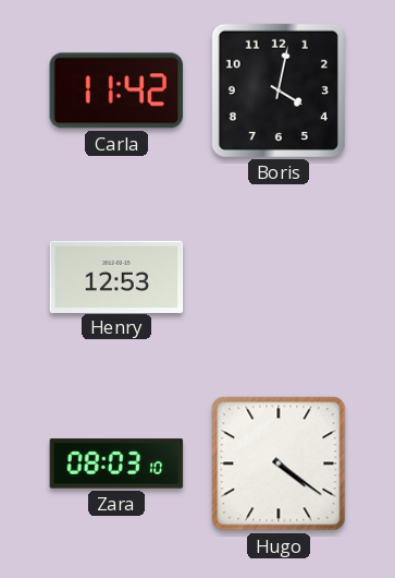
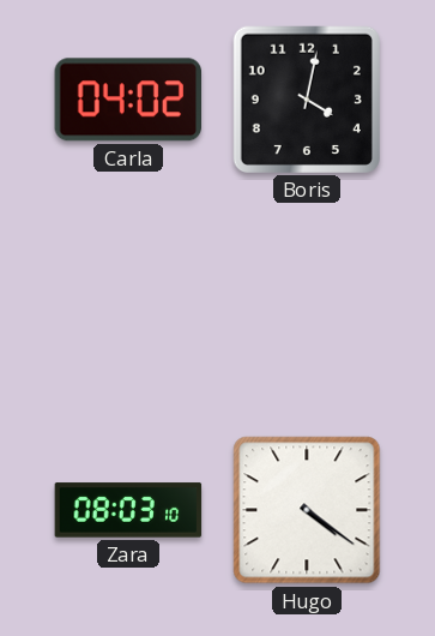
Carla: 11:42 -> 04:02
Henry: 12:53 -> none
